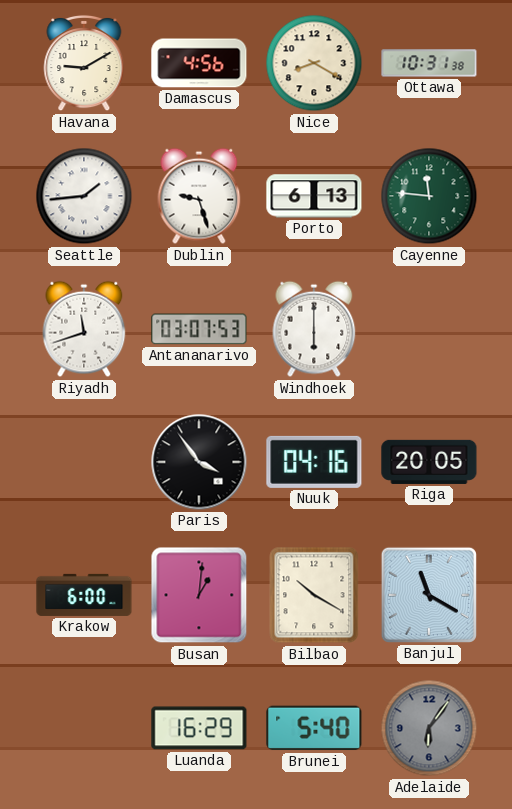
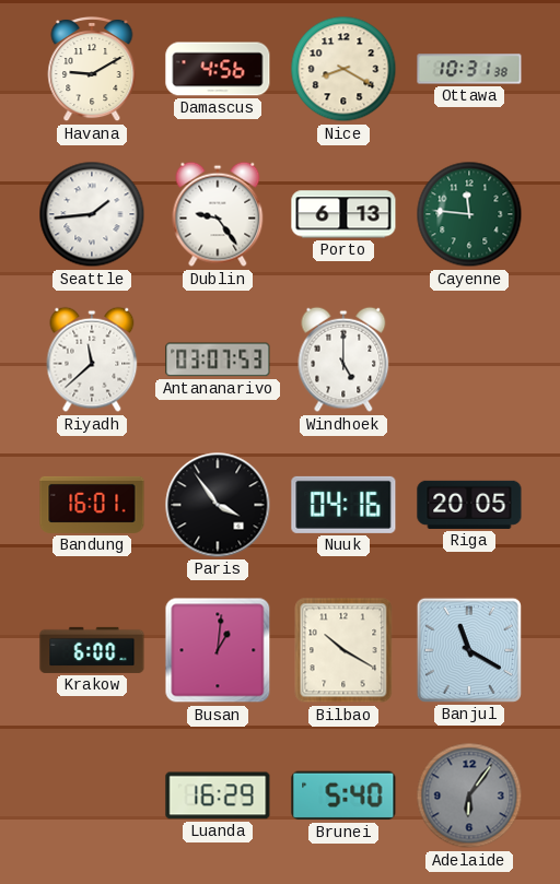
Dublin: 9:27 -> 9:24
Riyadh: 11:42 -> 11:38
Windhoek: 6:00 -> 5:00
Bandung: none -> 16:01
